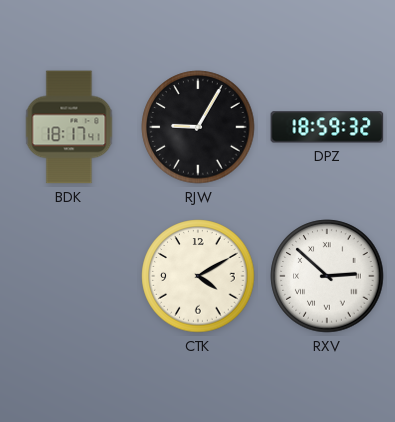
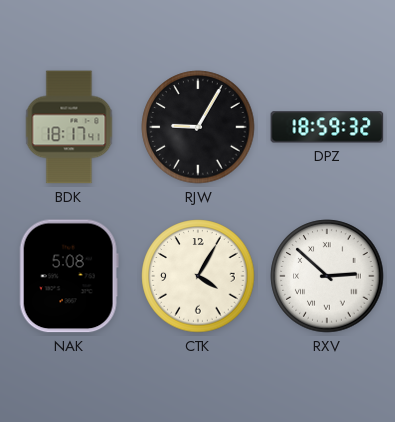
NAK: none -> 5:08
CTK: 4:10 -> 4:05
